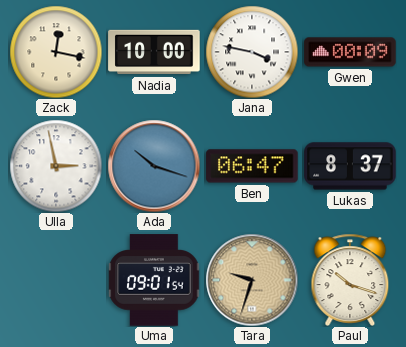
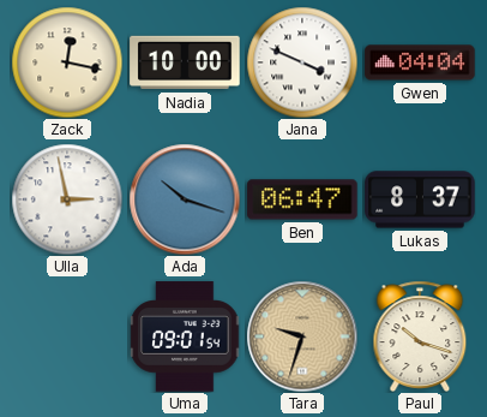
Jana: 3:47 -> 3:49
Gwen: 00:09 -> 04:04
